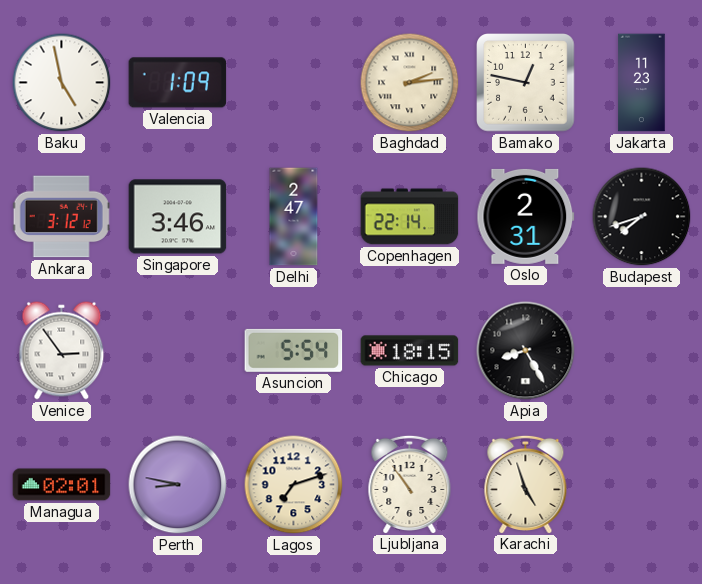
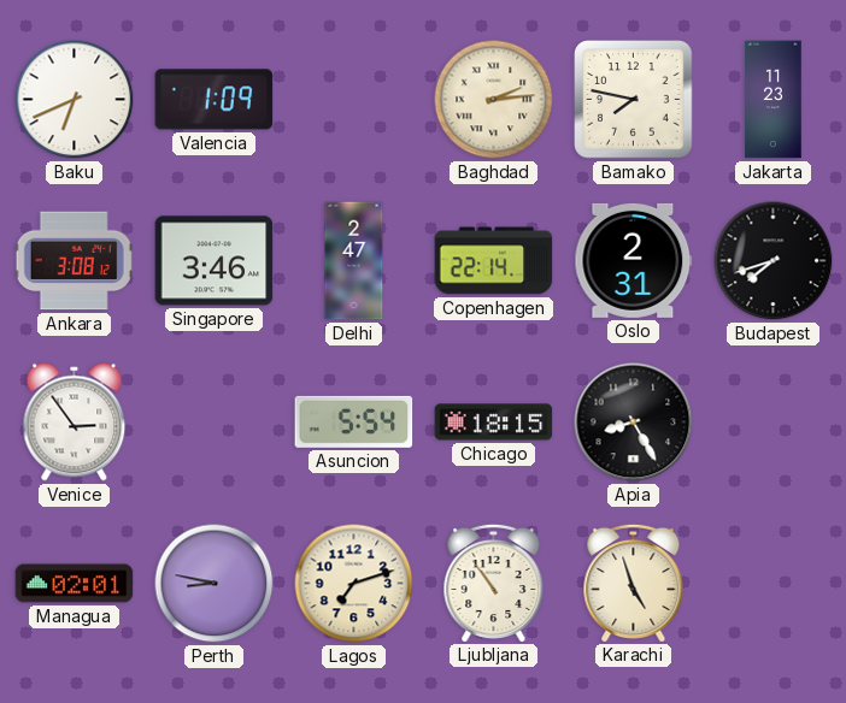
Baku: 4:58 -> 6:41
Bamako: 12:47 -> 7:47
Ankara: 3:12 -> 3:08
